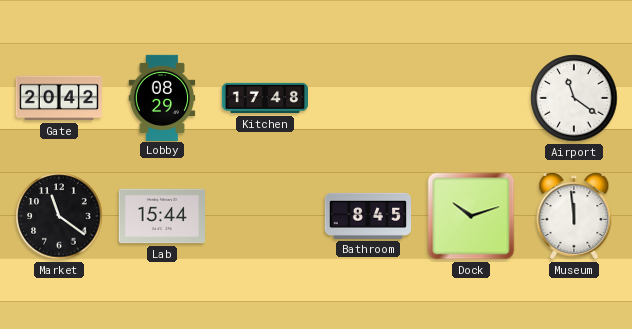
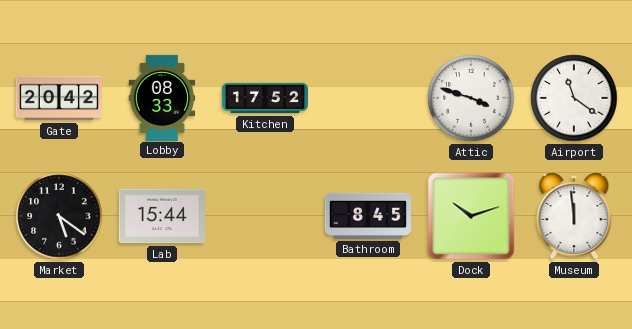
Lobby: 08:29 -> 08:33
Kitchen: 17:48 -> 17:52
Attic: none -> 3:48
Market: 11:21 -> 5:21
